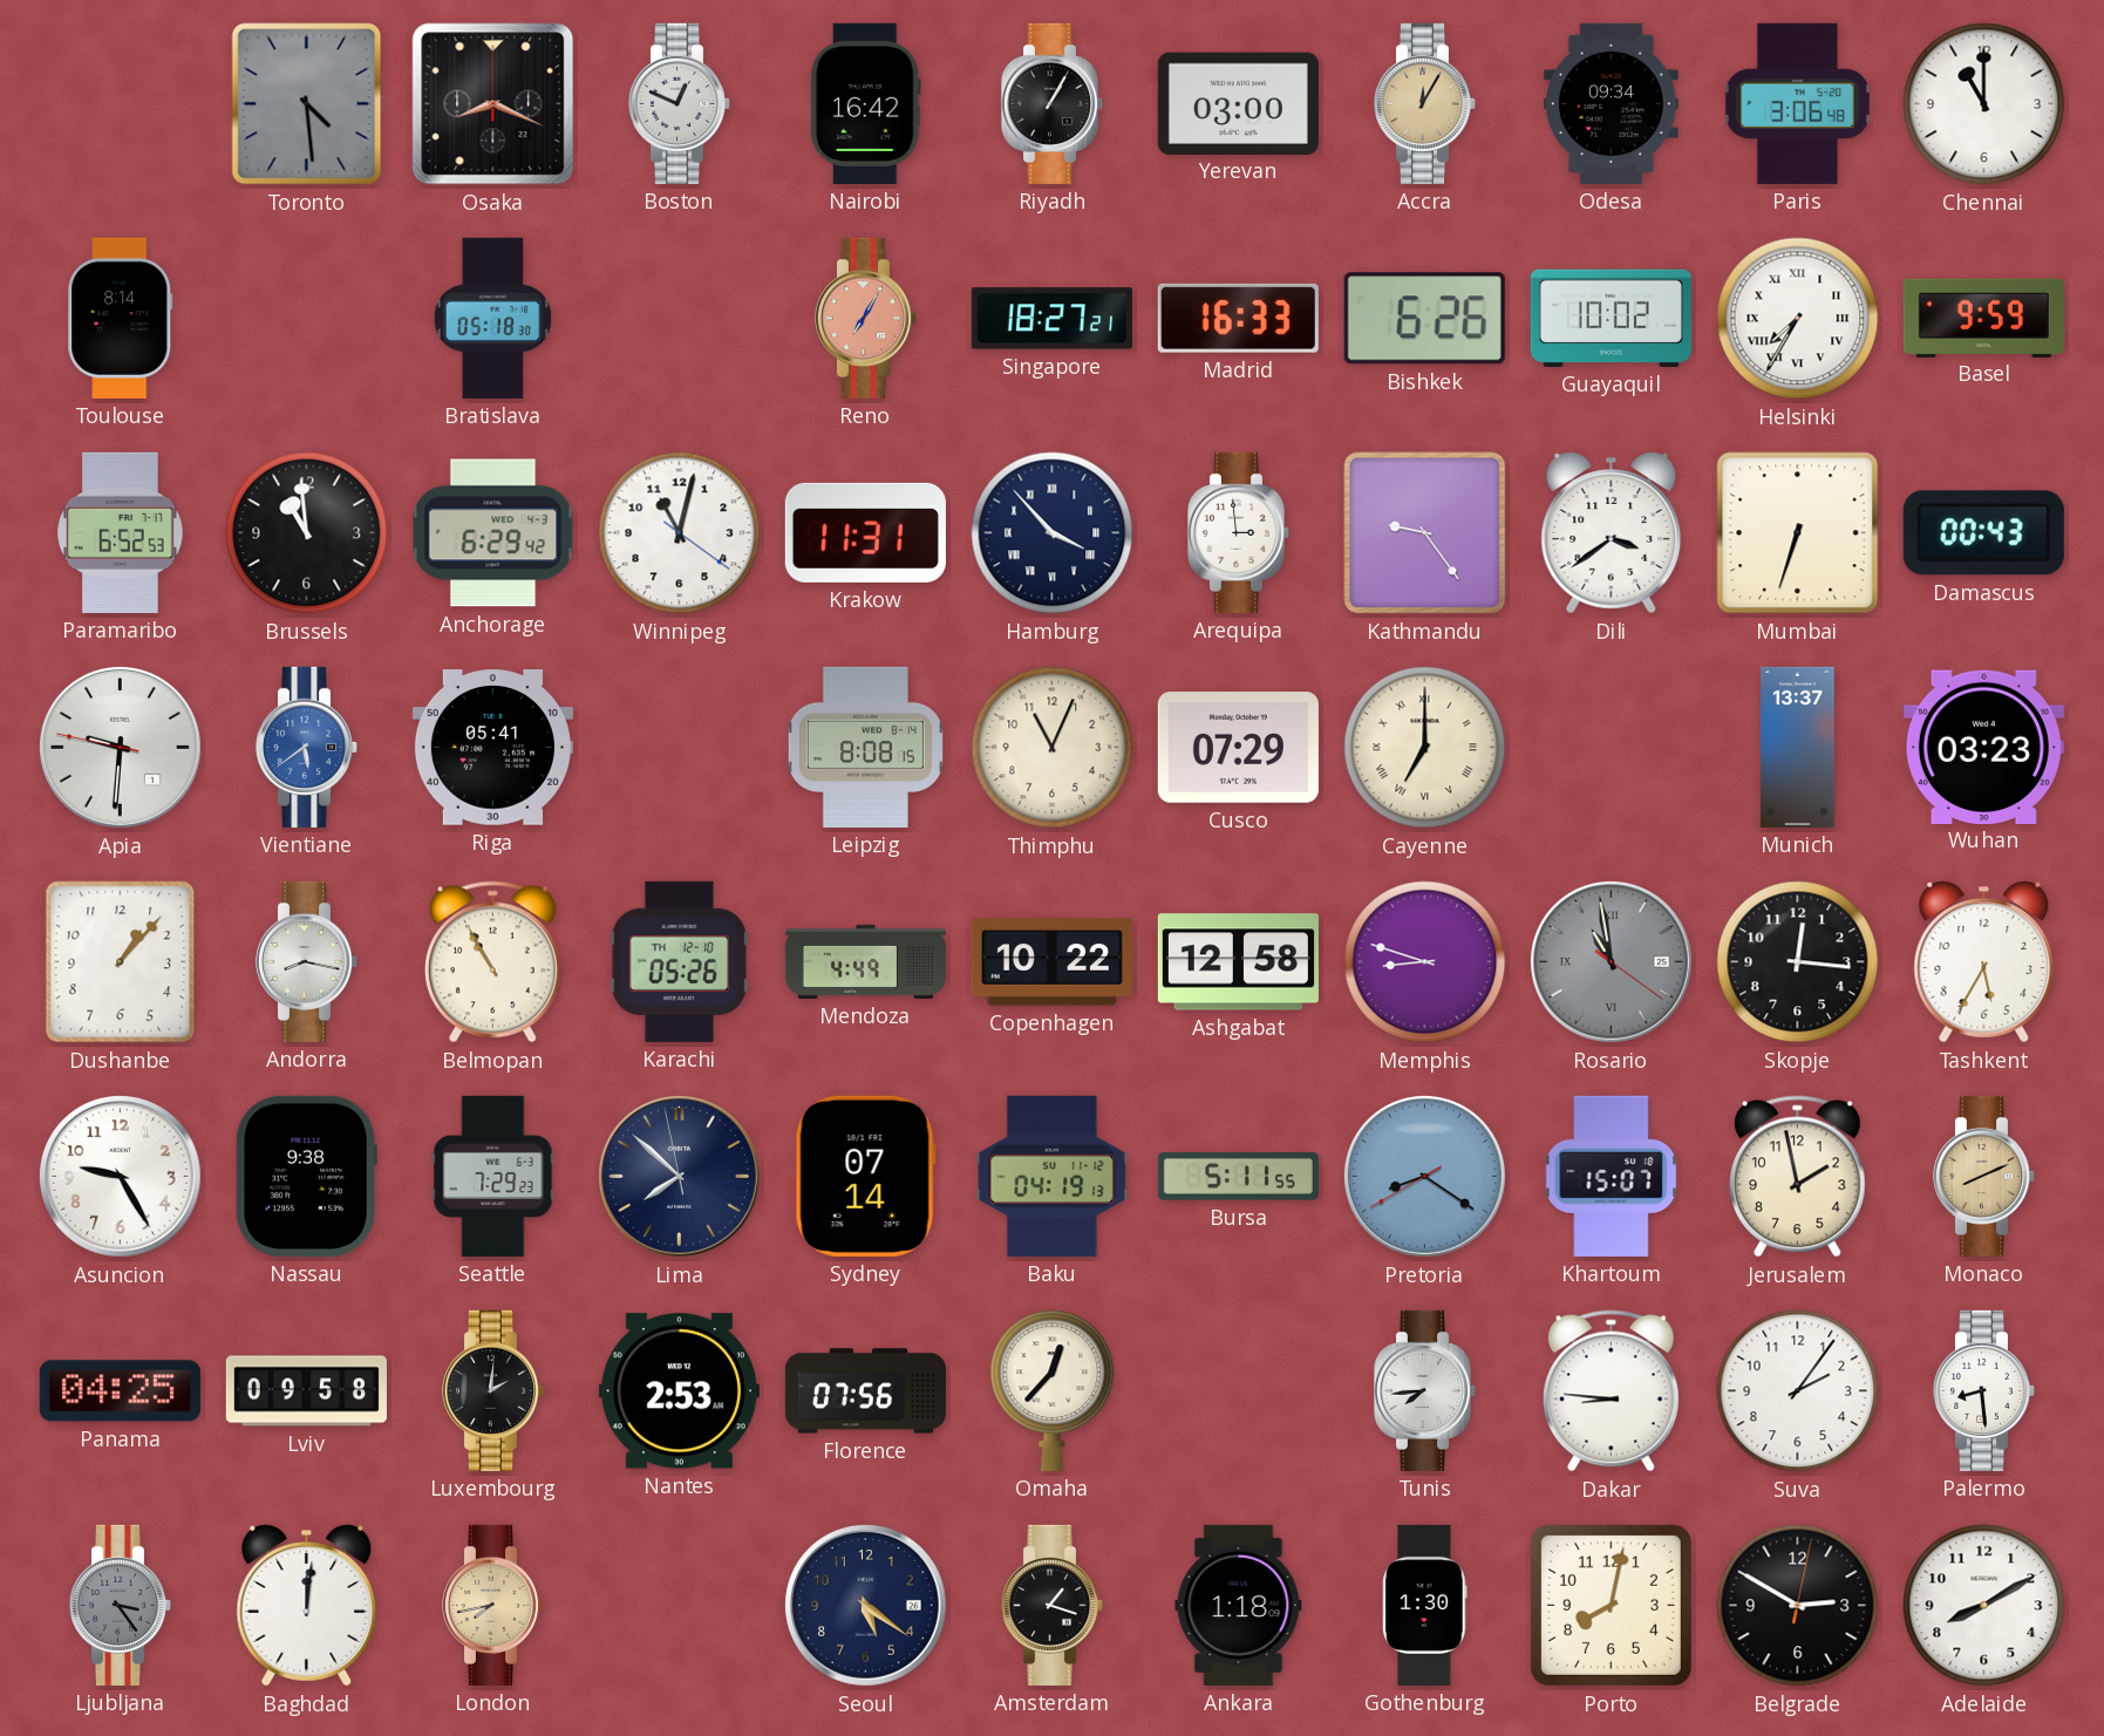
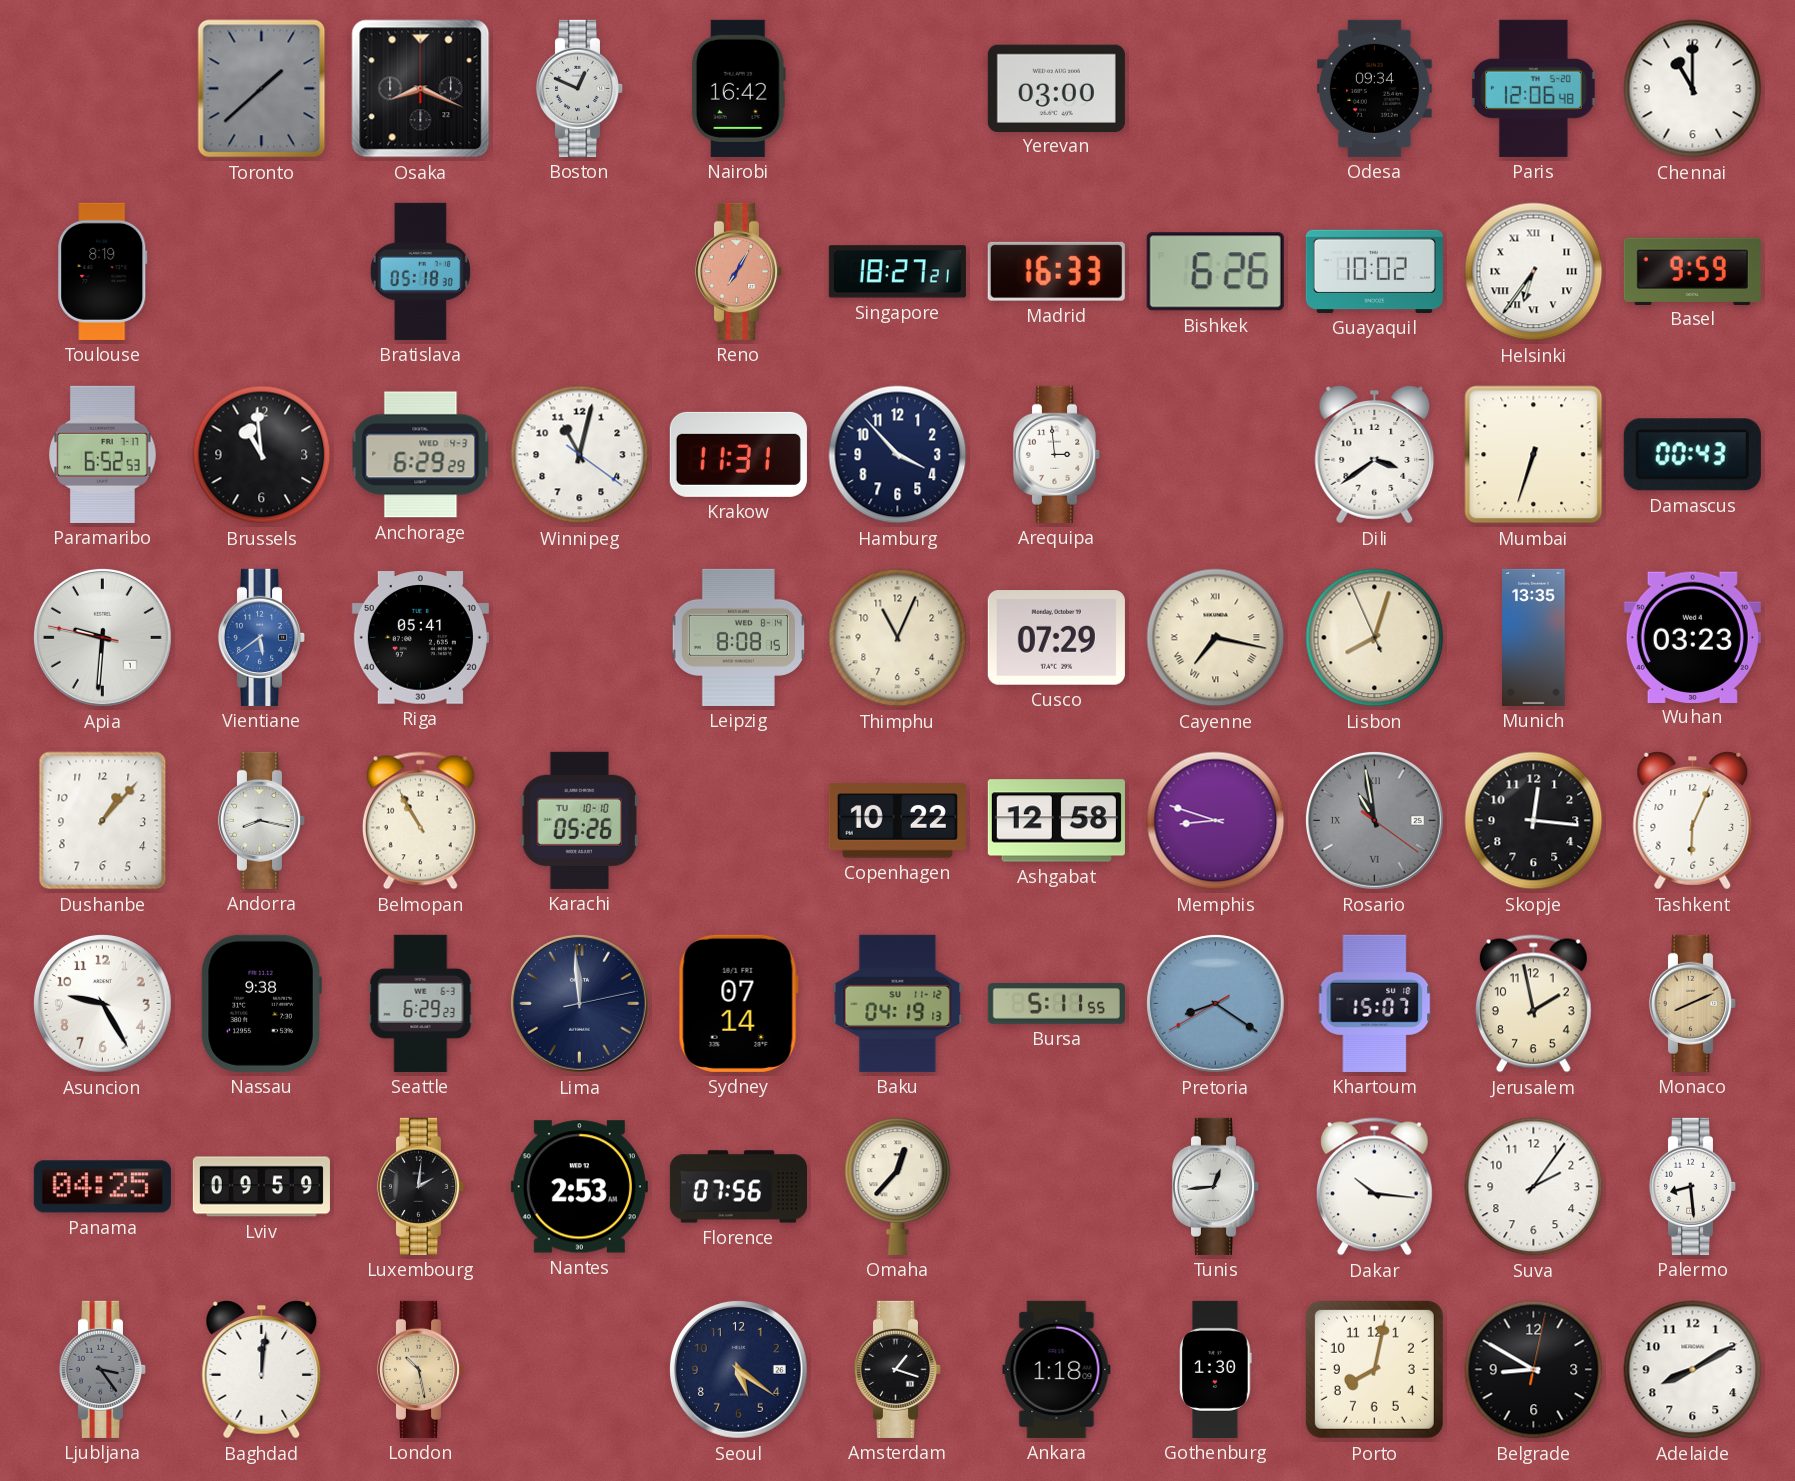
Toronto: 4:29 -> 1:38
Riyadh: 1:05 -> none
Accra: 12:05 -> none
Paris: 3:06 -> 12:06
Toulouse: 8:14 -> 8:19
Helsinki: 7:35 -> 6:36
Anchorage: 6:29:42 -> 6:29:29
Hamburg numerals: Roman -> Arabic
Kathmandu: 9:24 -> none
Cayenne: 7:00 -> 7:17
Lisbon: none -> 8:02
Munich: 13:37 -> 13:35
Karachi date: TH 12-10 -> TU 10-10
Mendoza: 4:49 -> none
Tashkent: 5:35 -> 6:04
Seattle: 7:29 -> 6:29
Lima: 7:51 -> 11:59
Lviv: 09:58 -> 09:59
Tunis: 7:44 -> 12:44
Dakar: 8:46 -> 10:16
London: 7:43 -> 10:28
Belgrade: 2:50 -> 8:50
